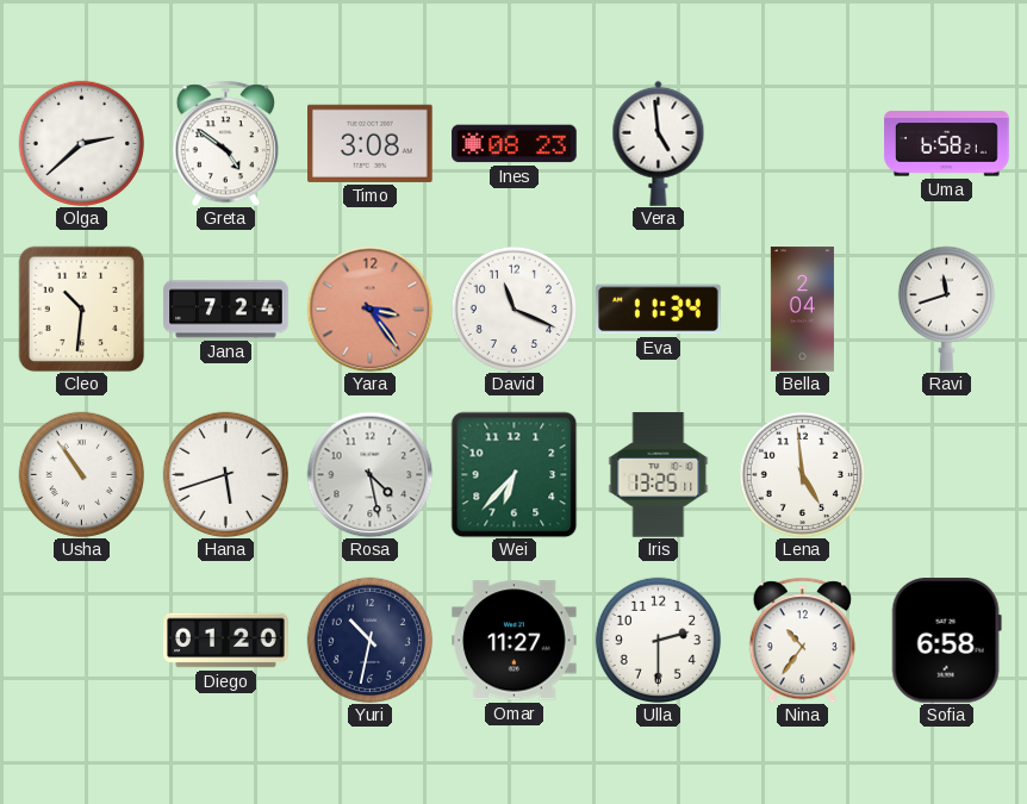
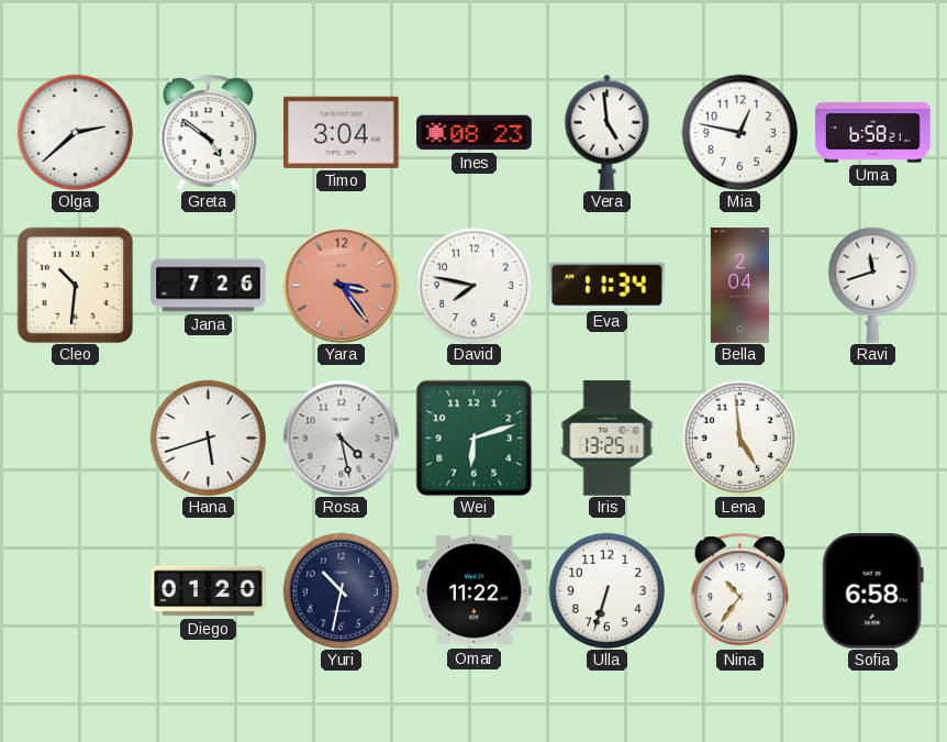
Timo: 3:08 -> 3:04
Mia: none -> 12:47
Jana: 7:24 -> 7:26
David: 11:19 -> 7:47
Usha: 10:54 -> none
Wei: 6:37 -> 6:12
Omar: 11:27 -> 11:22
Ulla: 2:30 -> 6:33
